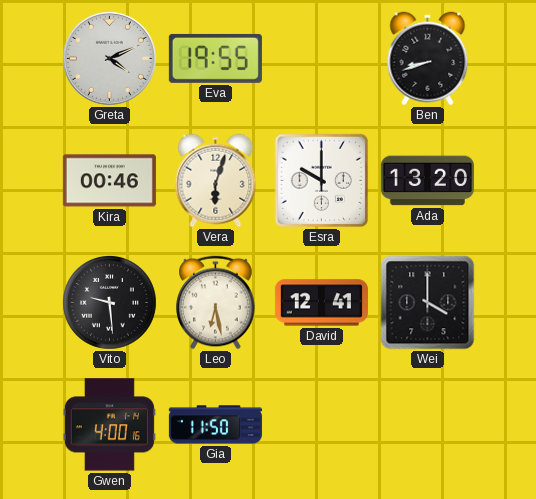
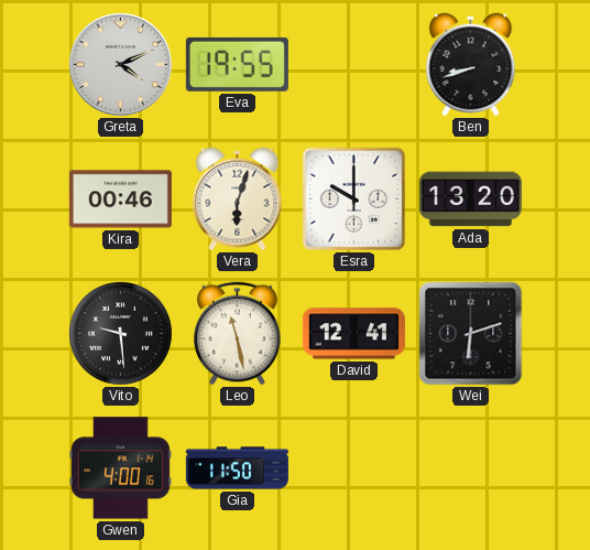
Leo: 6:28 -> 11:28
Wei: 4:00 -> 6:12
